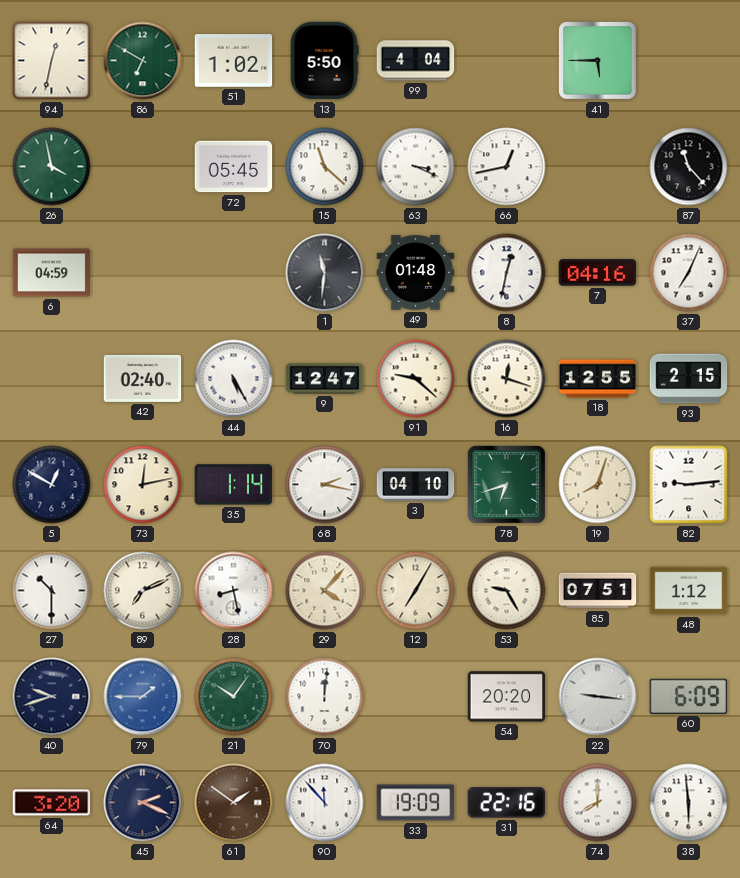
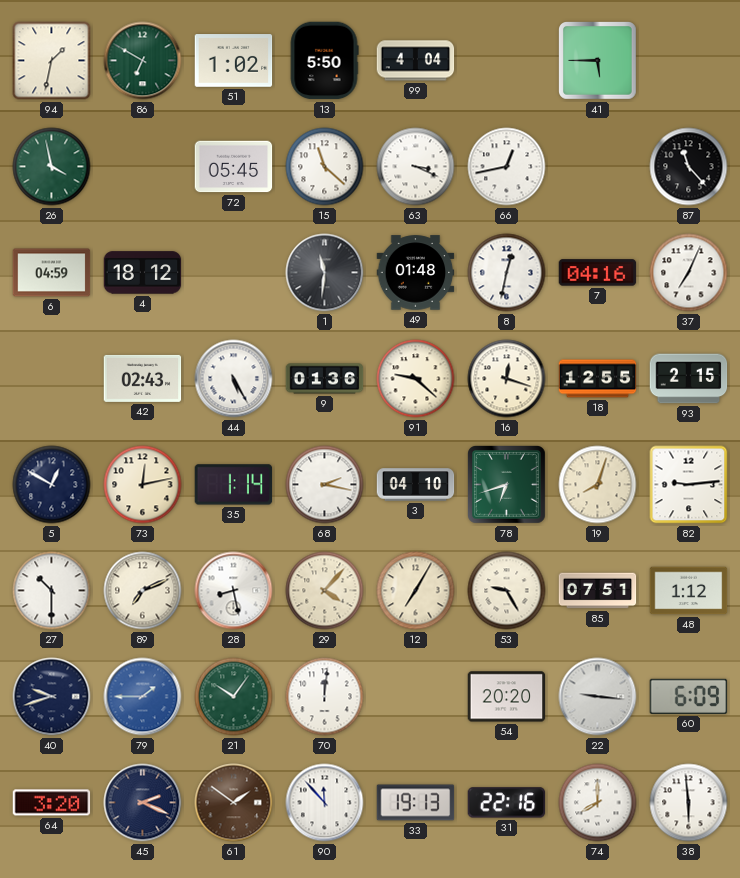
94: 12:32 -> 1:32
4: none -> 18:12
42: 02:40 -> 02:43
9: 12:47 -> 01:36
33: 19:09 -> 19:13
